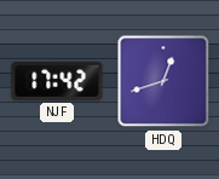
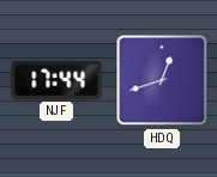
NJF: 17:42 -> 17:44
